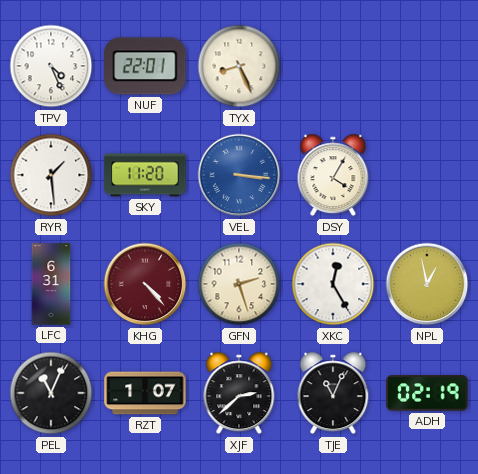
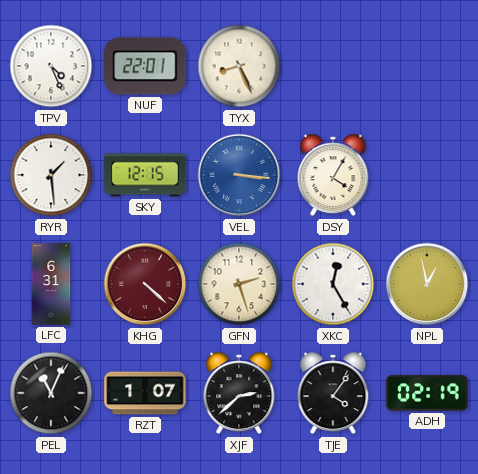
SKY: 11:20 -> 12:15
KHG: 4:23 -> 4:22
TJE: 11:04 -> 4:06
